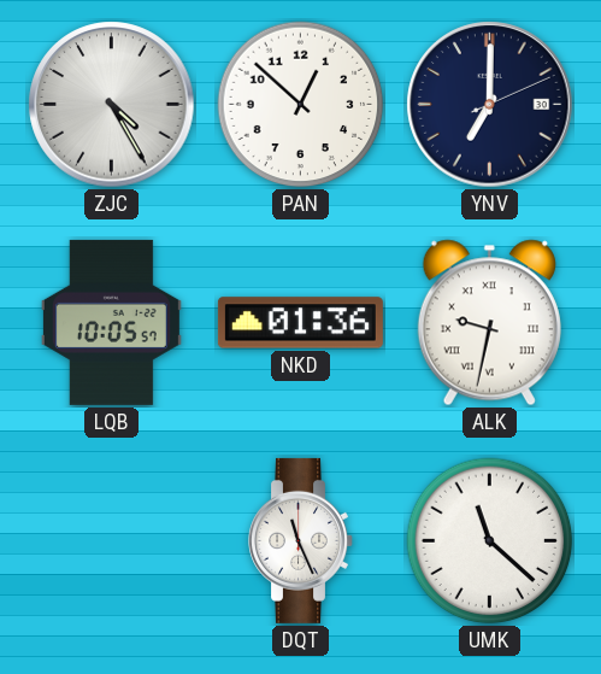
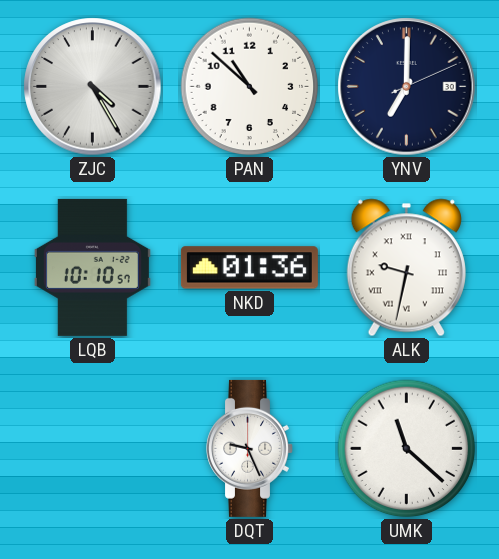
PAN: 12:52 -> 10:52
LQB: 10:05 -> 10:10
DQT: 11:26 -> 9:26
